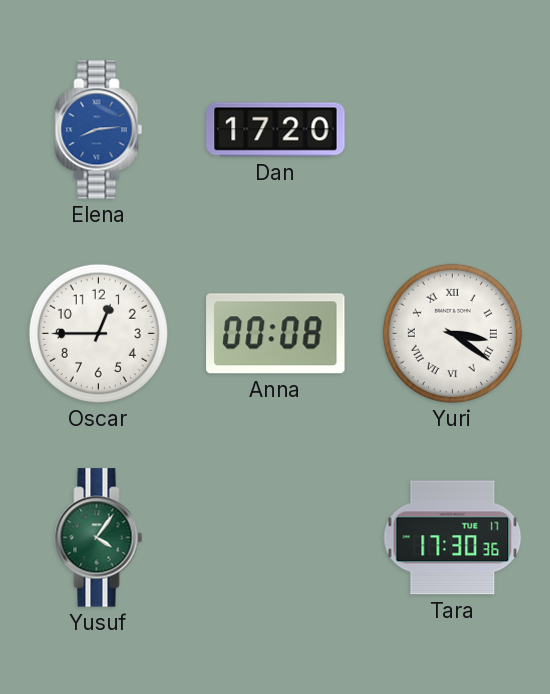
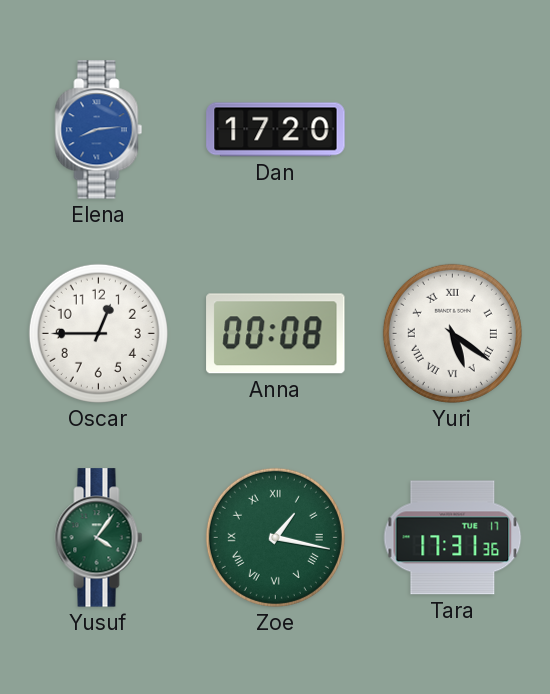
Yuri: 3:21 -> 5:21
Zoe: none -> 1:17
Tara: 17:30 -> 17:31
